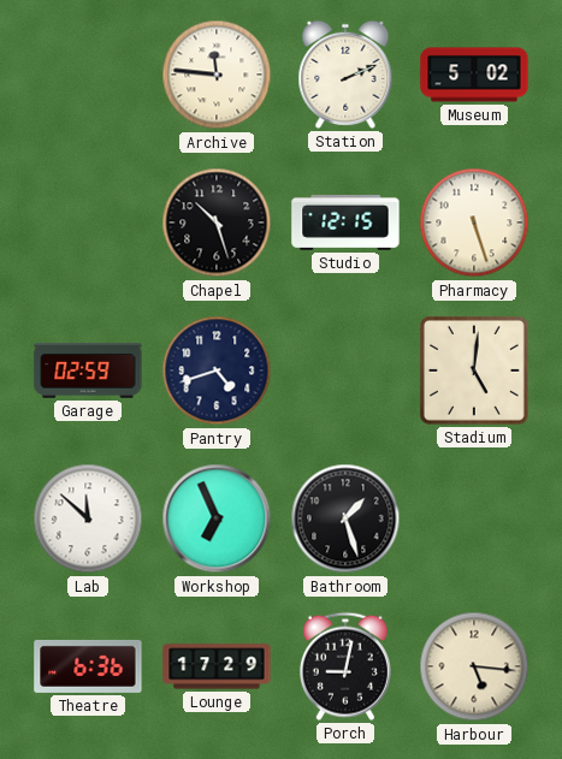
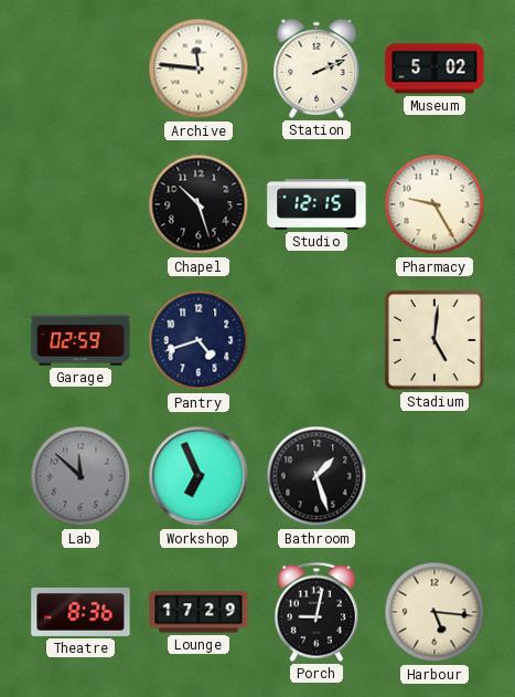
Pharmacy: 5:27 -> 9:25
Lab dial: white -> grey
Theatre: 6:36 -> 8:36
